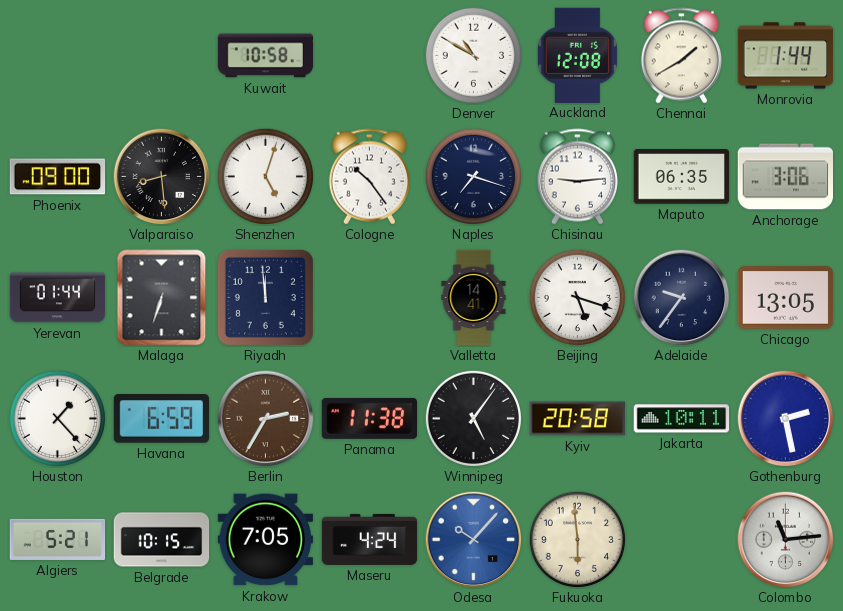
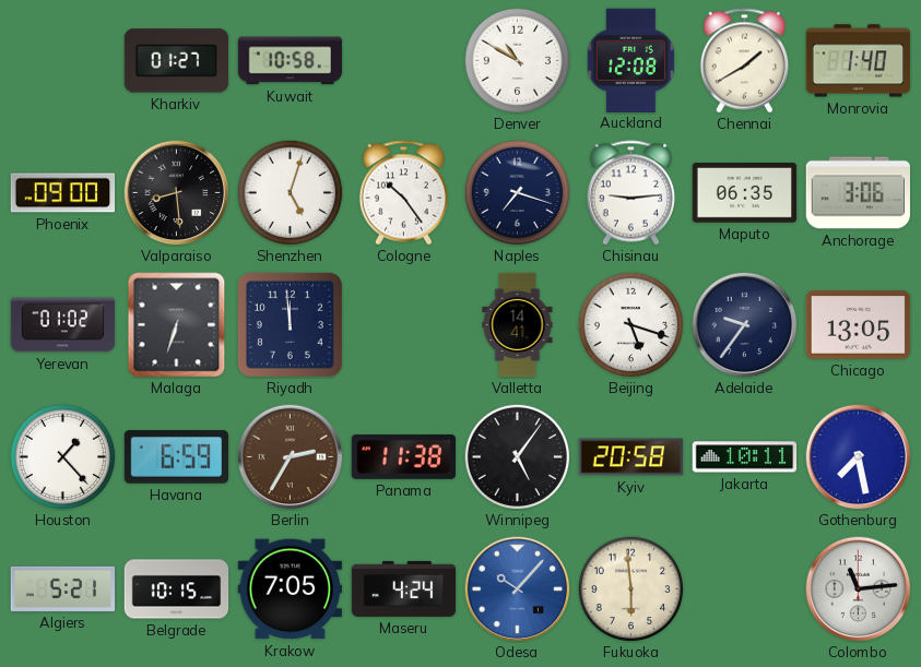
Kharkiv: none -> 01:27
Monrovia: 1:44 -> 1:40
Yerevan: 01:44 -> 01:02
Gothenburg: 2:28 -> 7:28
